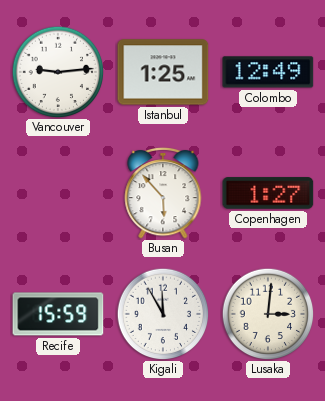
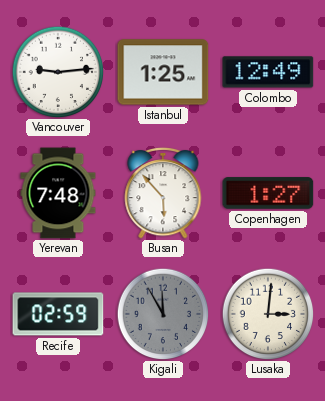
Yerevan: none -> 7:48
Recife: 15:59 -> 02:59
Kigali dial: white -> grey
